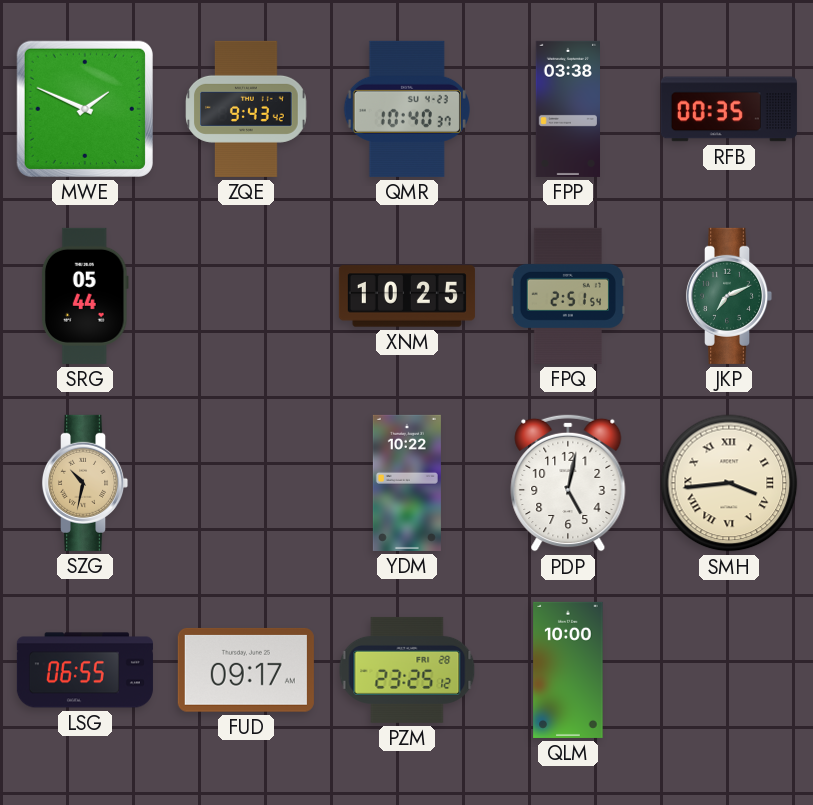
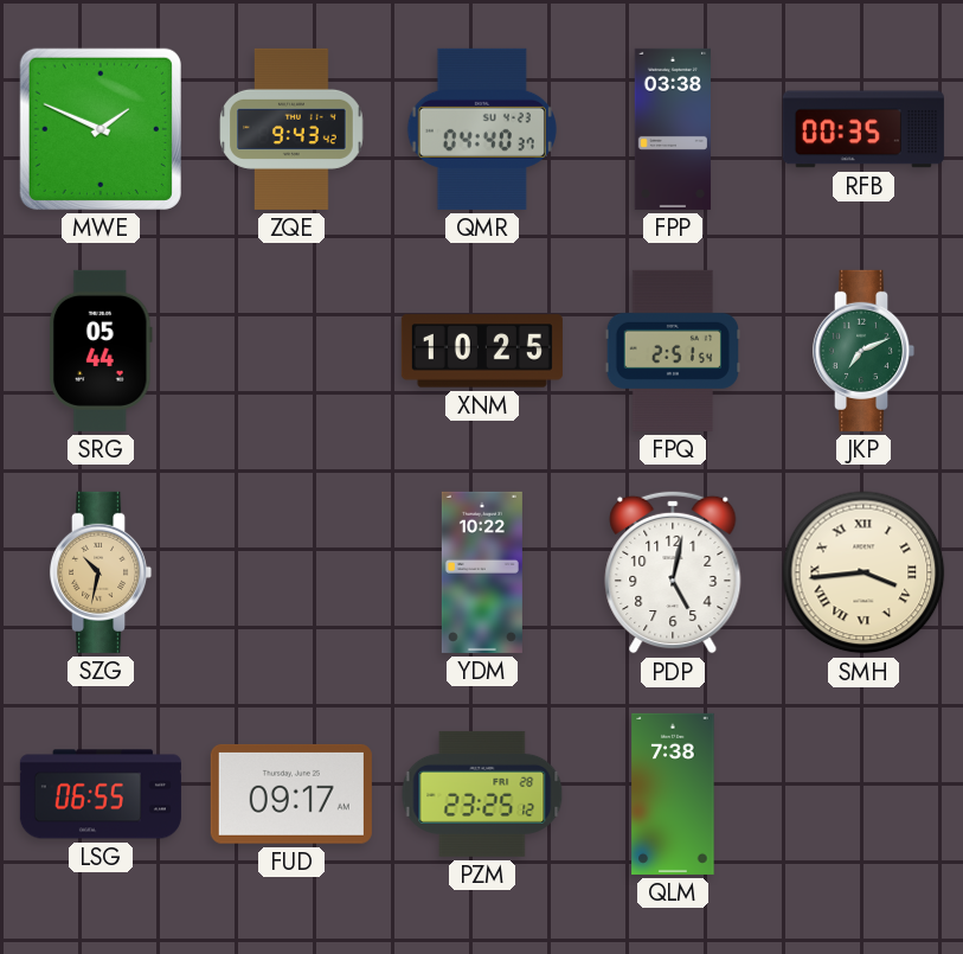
QMR: 10:40 -> 04:40
QLM: 10:00 -> 7:38
